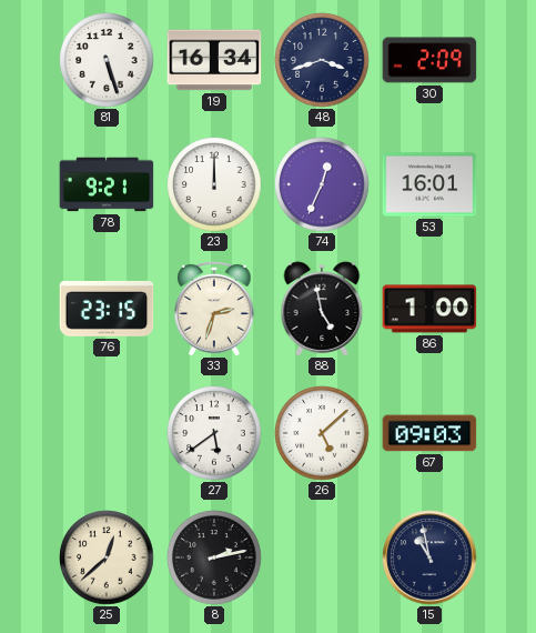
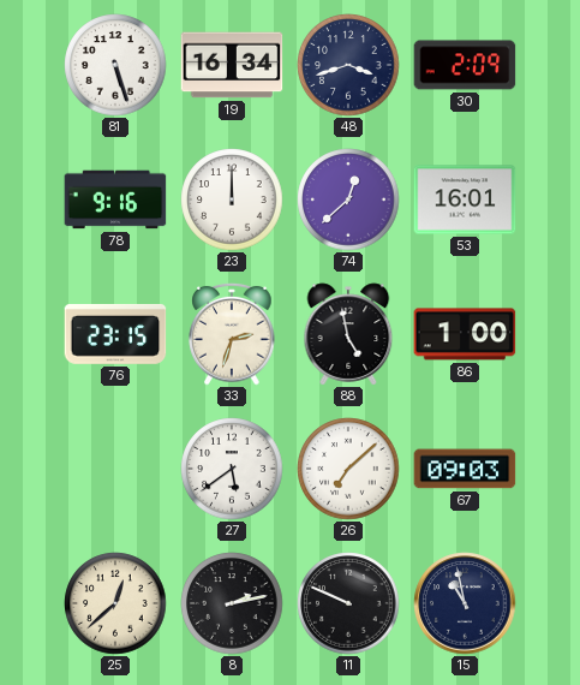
78: 9:21 -> 9:16
74: 12:34 -> 12:38
26: 5:08 -> 7:08
11: none -> 9:49
